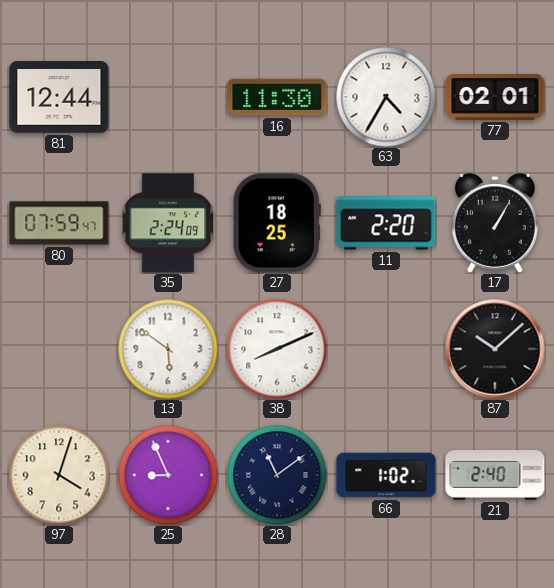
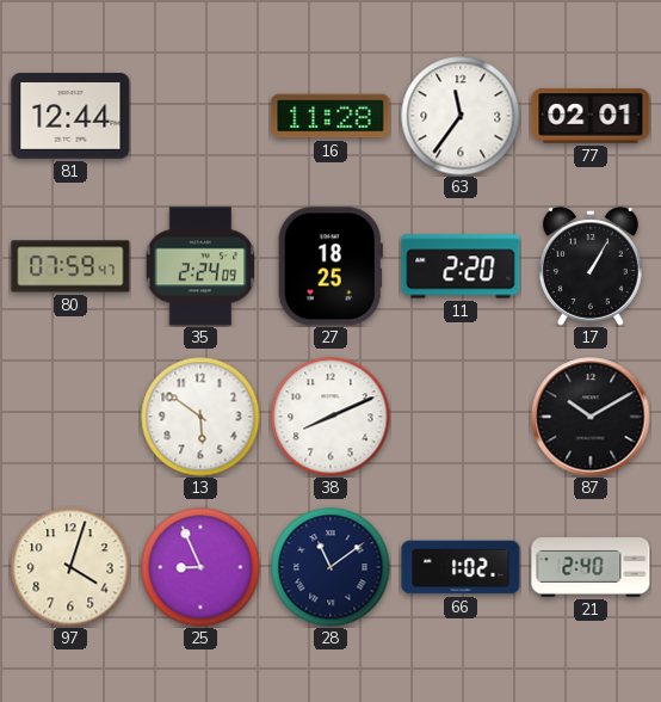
16: 11:30 -> 11:28
63: 4:35 -> 11:36
87: 10:08 -> 10:10
